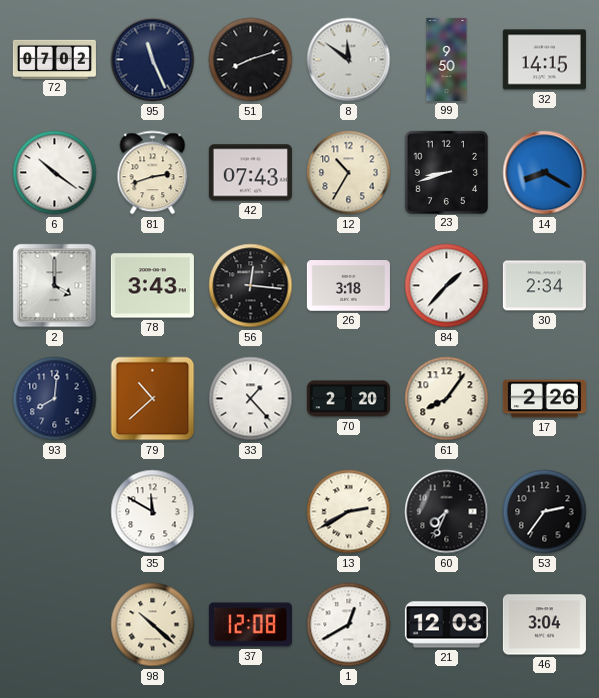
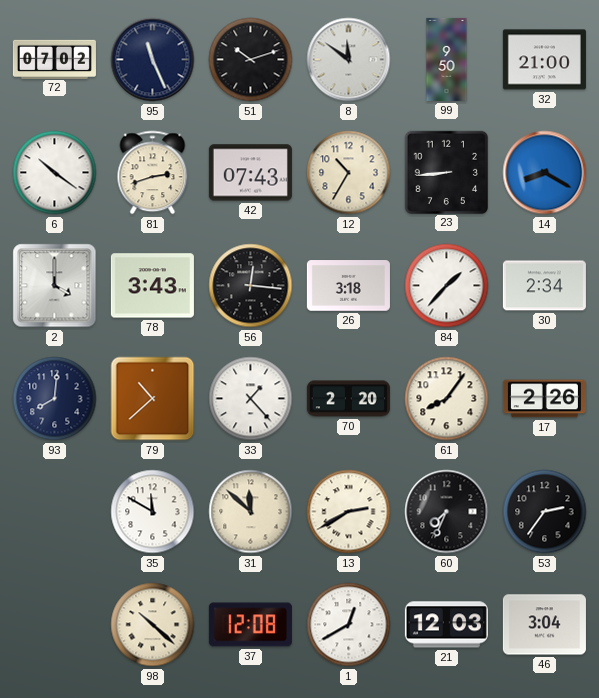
51: 8:12 -> 10:12
32: 14:15 -> 21:00
23: 8:42 -> 8:44
31: none -> 11:52
